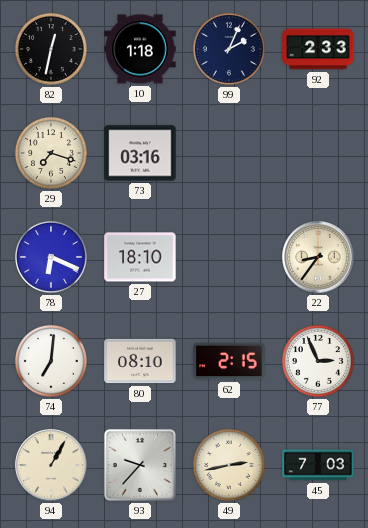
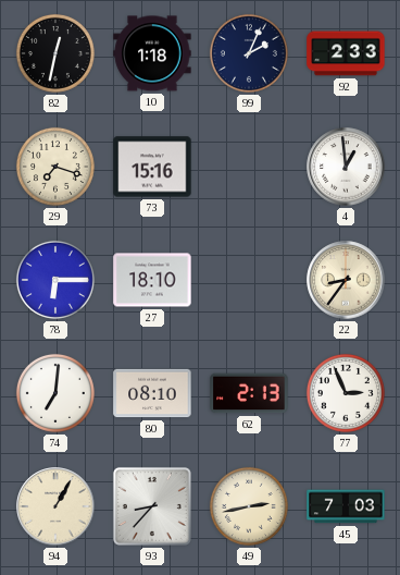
73: 03:16 -> 15:16
4: none -> 12:59
78: 6:19 -> 6:15
62: 2:15 -> 2:13
93: 9:37 -> 8:37
